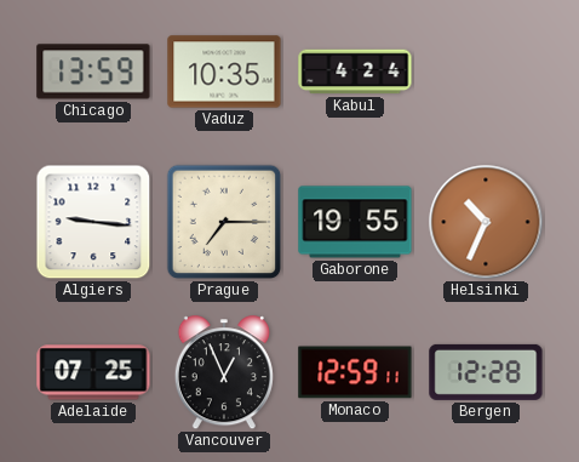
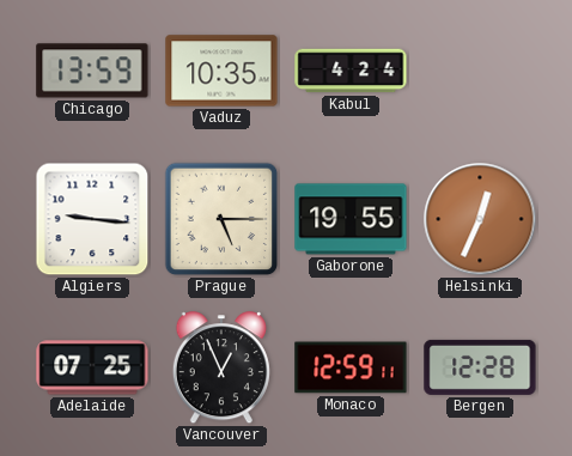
Prague: 7:15 -> 5:15
Helsinki: 10:34 -> 12:34
